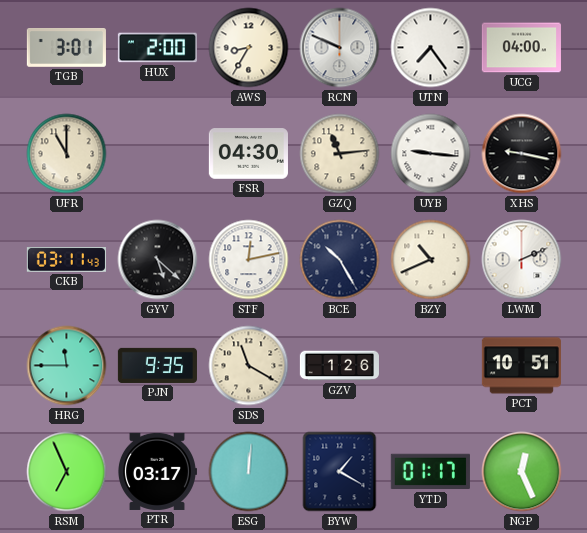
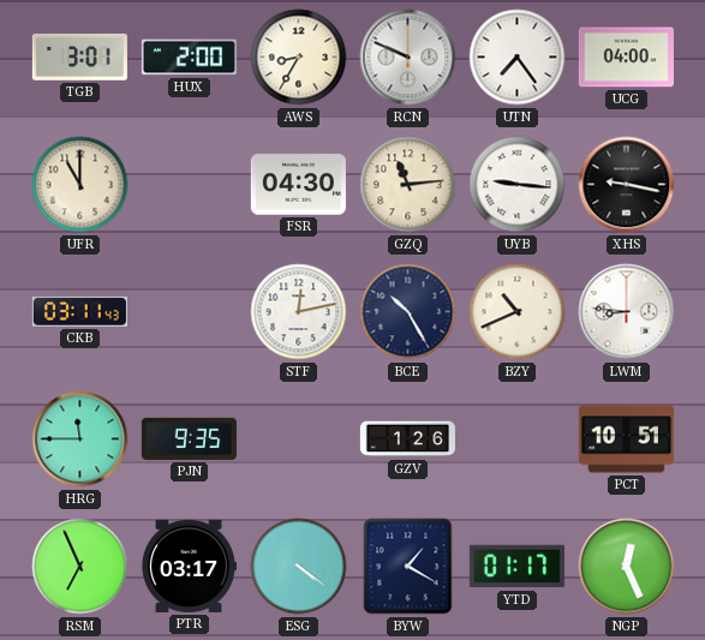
GYV: 5:22 -> none
LWM: 2:11 -> 8:46
SDS: 11:20 -> none
ESG: 12:01 -> 4:21
